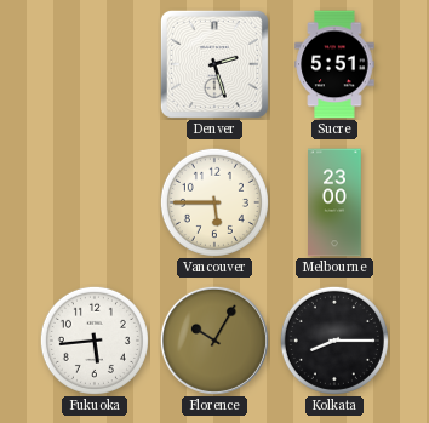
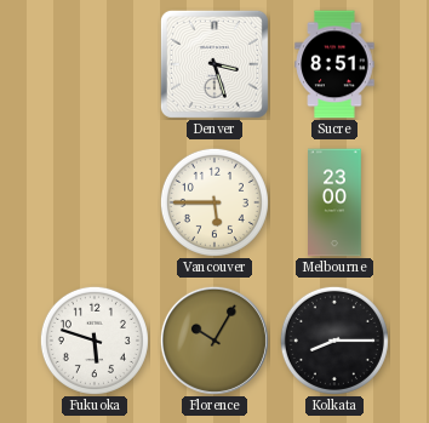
Denver: 2:27 -> 3:27
Sucre: 5:51 -> 8:51
Fukuoka: 5:44 -> 5:48
